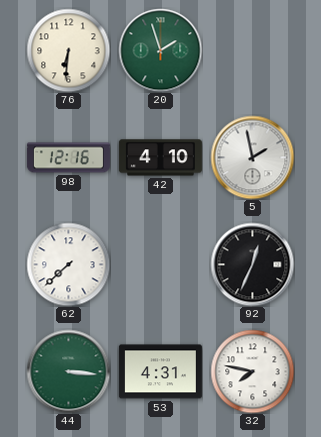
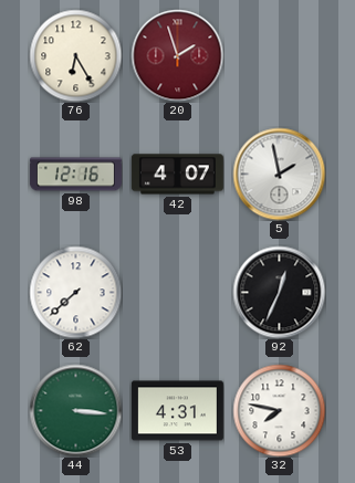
76: 6:31 -> 6:25
20 dial: green -> burgundy
42: 4:10 -> 4:07
